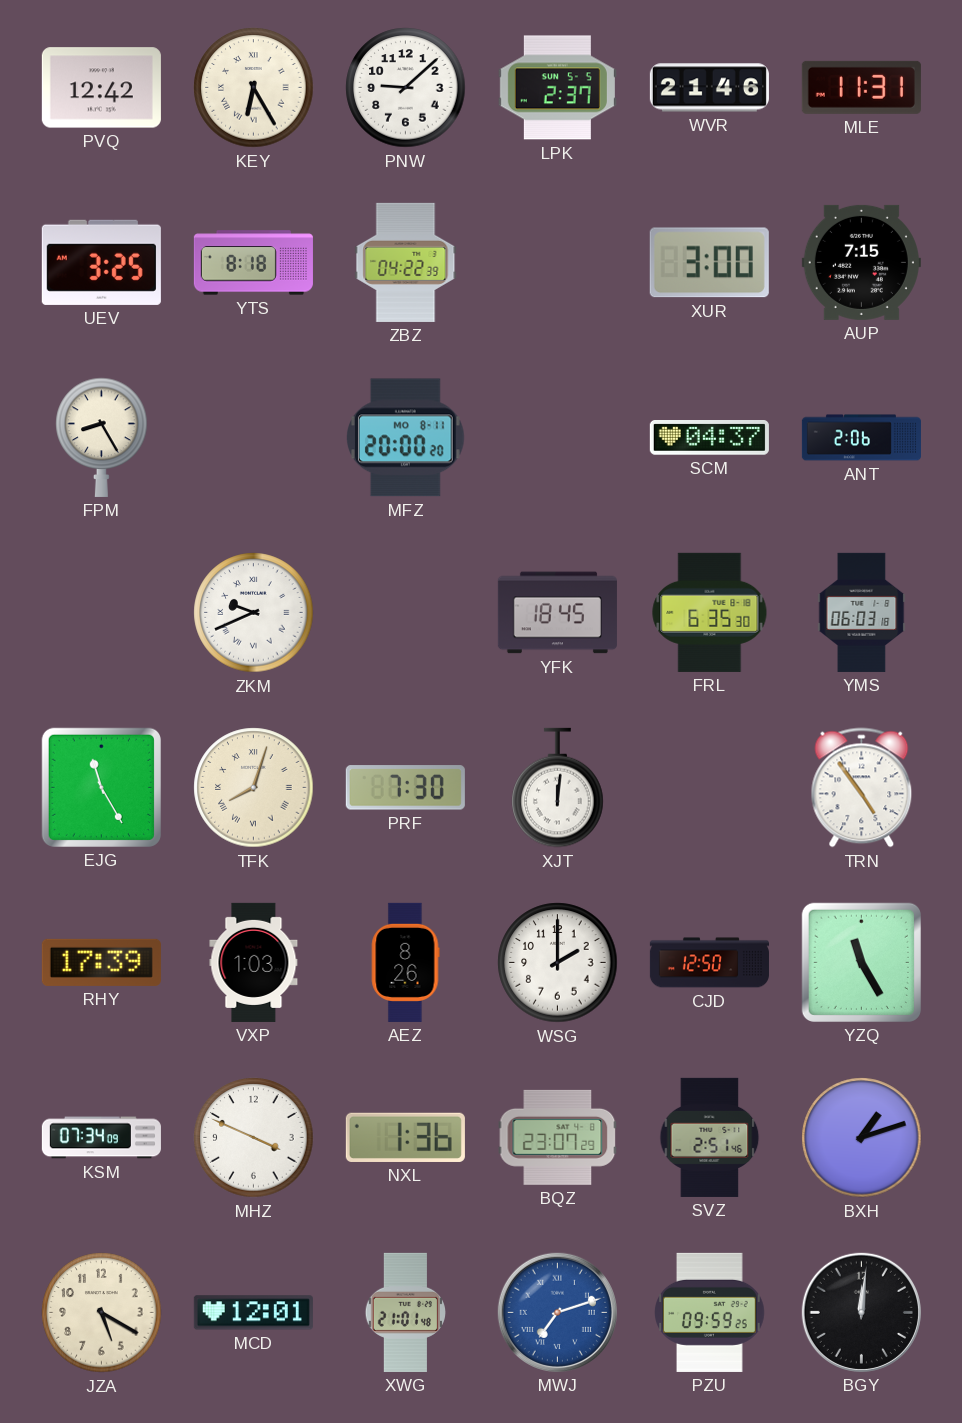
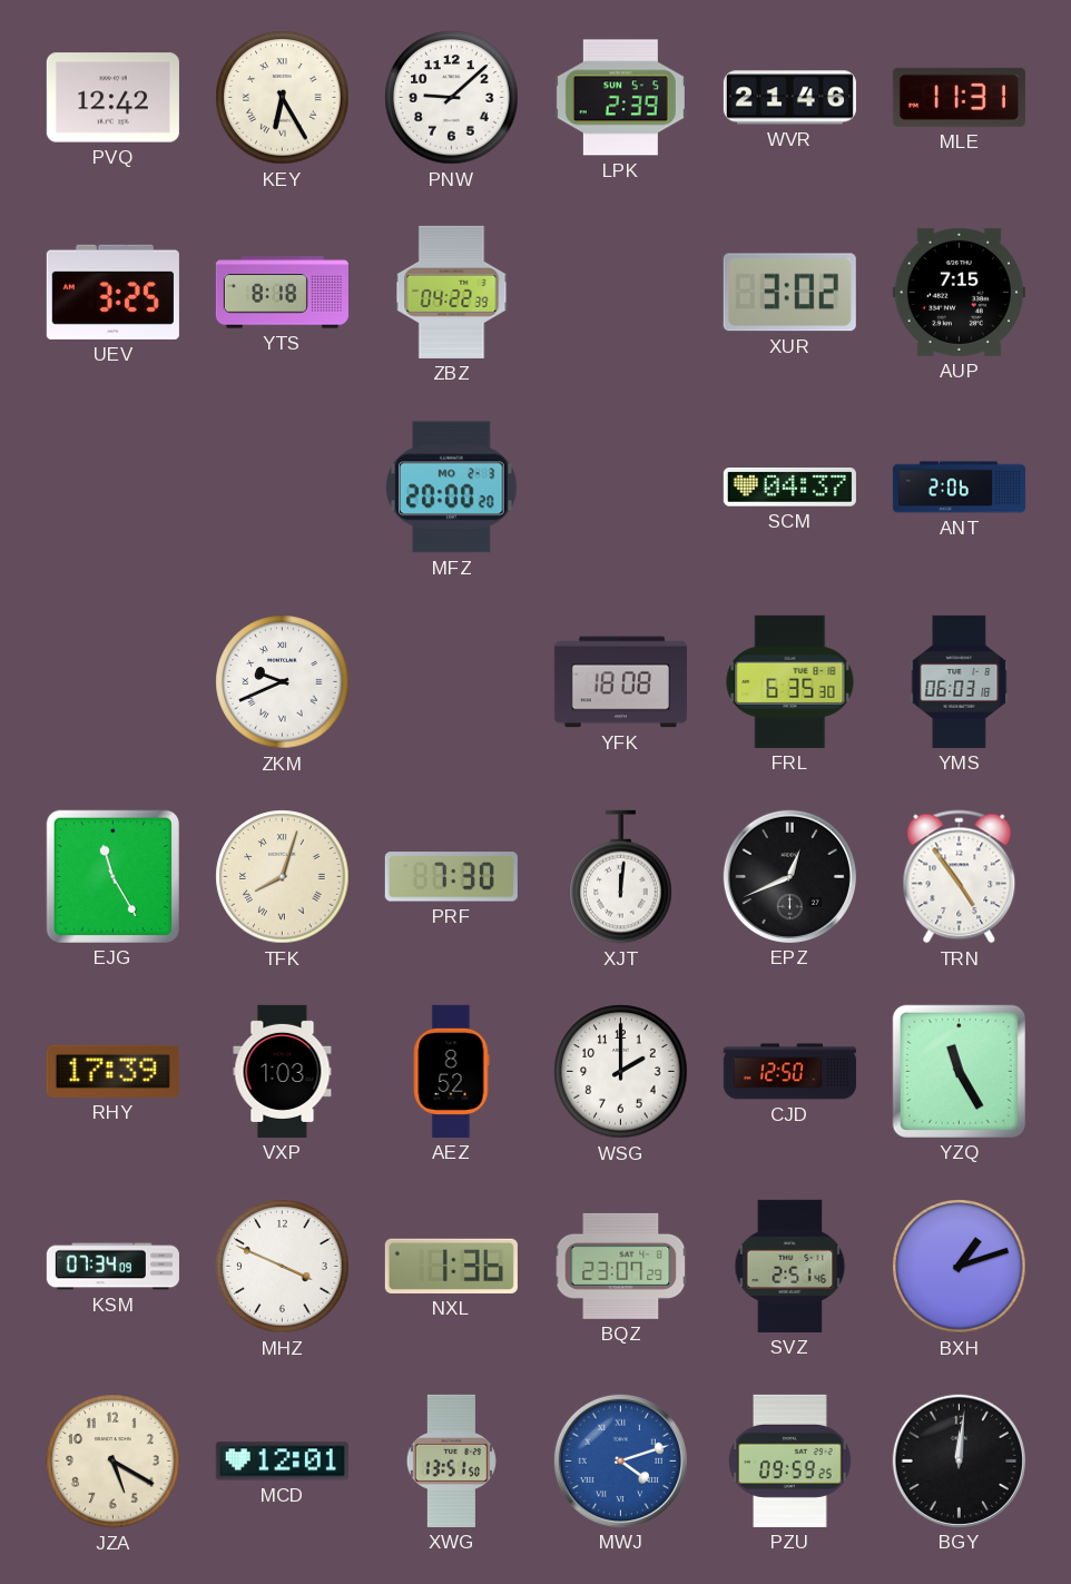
LPK: 2:37 -> 2:39
XUR: 3:00 -> 3:02
FPM: 8:25 -> none
MFZ date: MO 8-11 -> MO 2-3
YFK: 18:45 -> 18:08
EPZ: none -> 12:41
AEZ: 8:26 -> 8:52
XWG: 21:01 -> 13:51
MWJ: 7:12 -> 4:12
